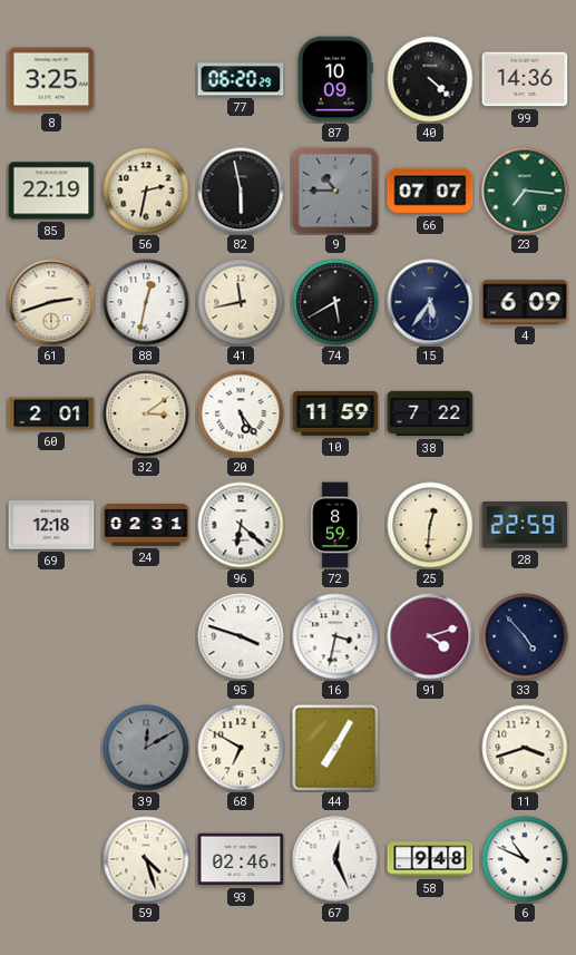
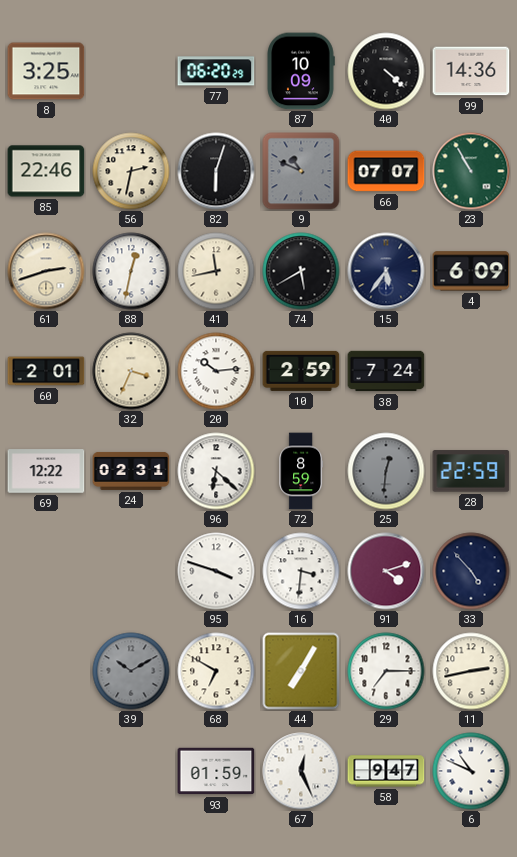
85: 22:19 -> 22:46
82: 5:58 -> 6:03
9: 10:45 -> 10:49
23: 7:16 -> 10:55
32: 3:09 -> 3:34
20: 5:24 -> 10:14
10: 11:59 -> 2:59
38: 7:22 -> 7:24
69: 12:18 -> 12:22
25 dial: cream -> grey
16: 3:32 -> 3:31
39: 12:10 -> 10:10
29: none -> 7:15
11: 3:42 -> 2:43
59: 4:27 -> none
93: 02:46 -> 01:59
58: 9:48 -> 9:47
